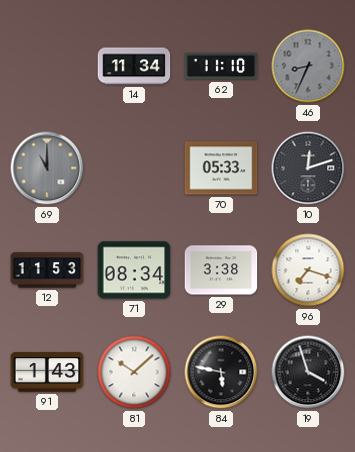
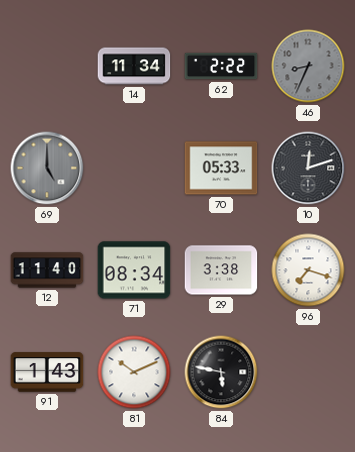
62: 11:10 -> 2:22
69: 11:00 -> 5:00
12: 11:53 -> 11:40
81: 10:08 -> 10:11
19: 3:57 -> none
